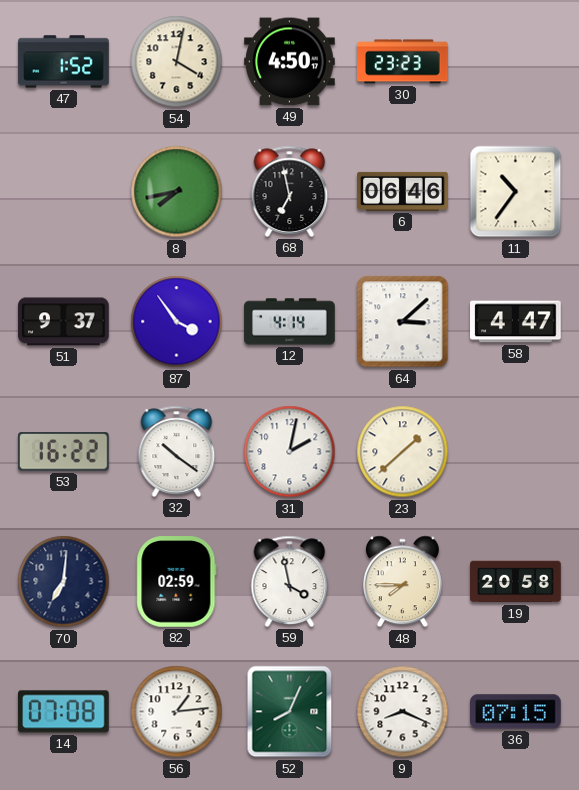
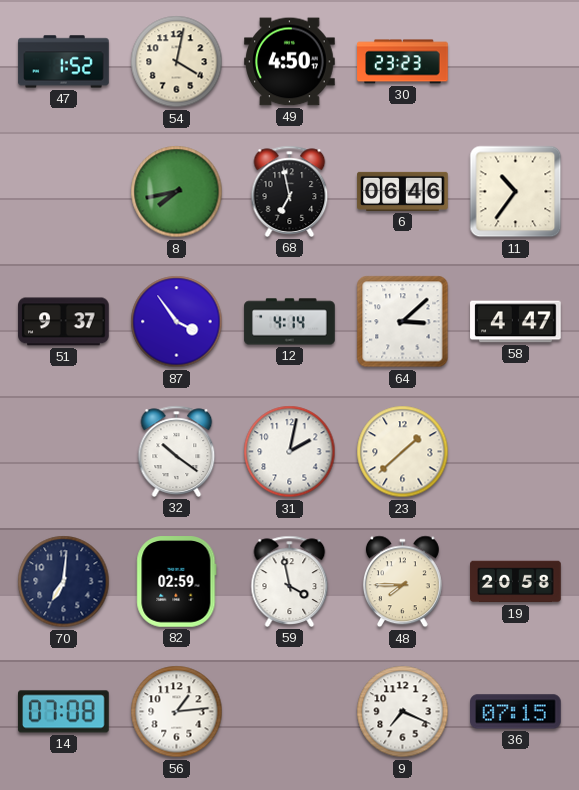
53: 16:22 -> none
52: 8:04 -> none
9: 8:19 -> 7:19
